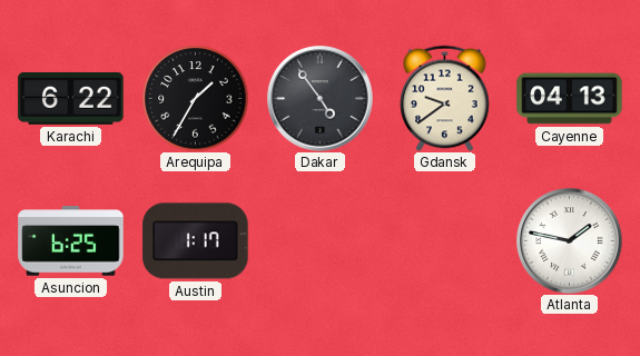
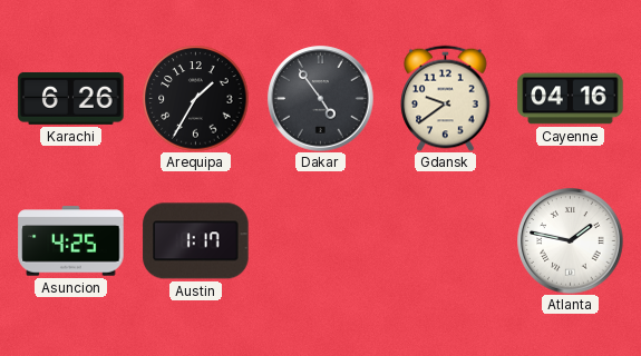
Karachi: 6:22 -> 6:26
Cayenne: 04:13 -> 04:16
Asuncion: 6:25 -> 4:25
